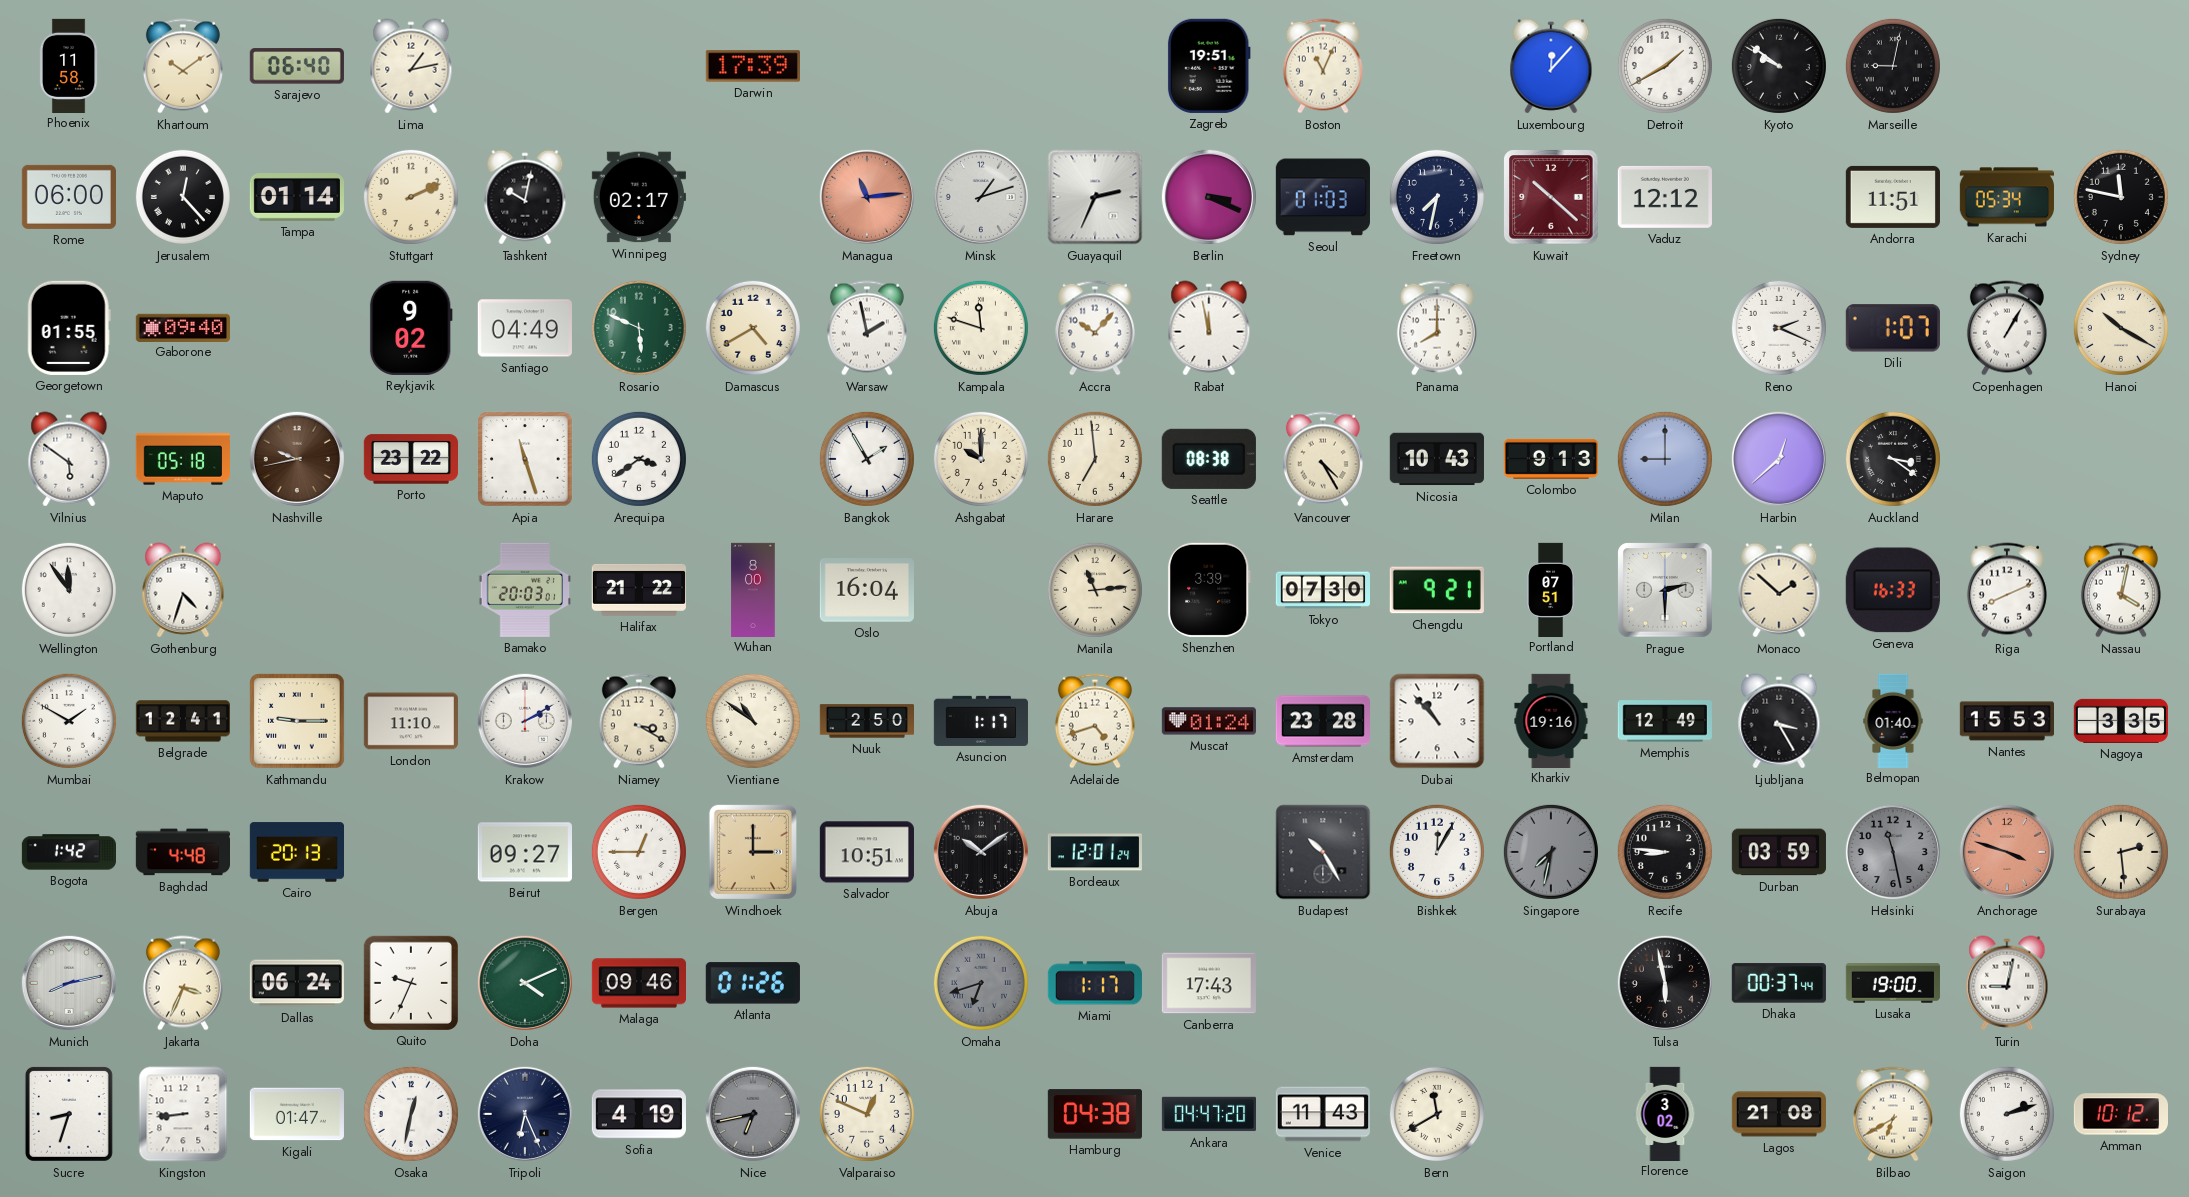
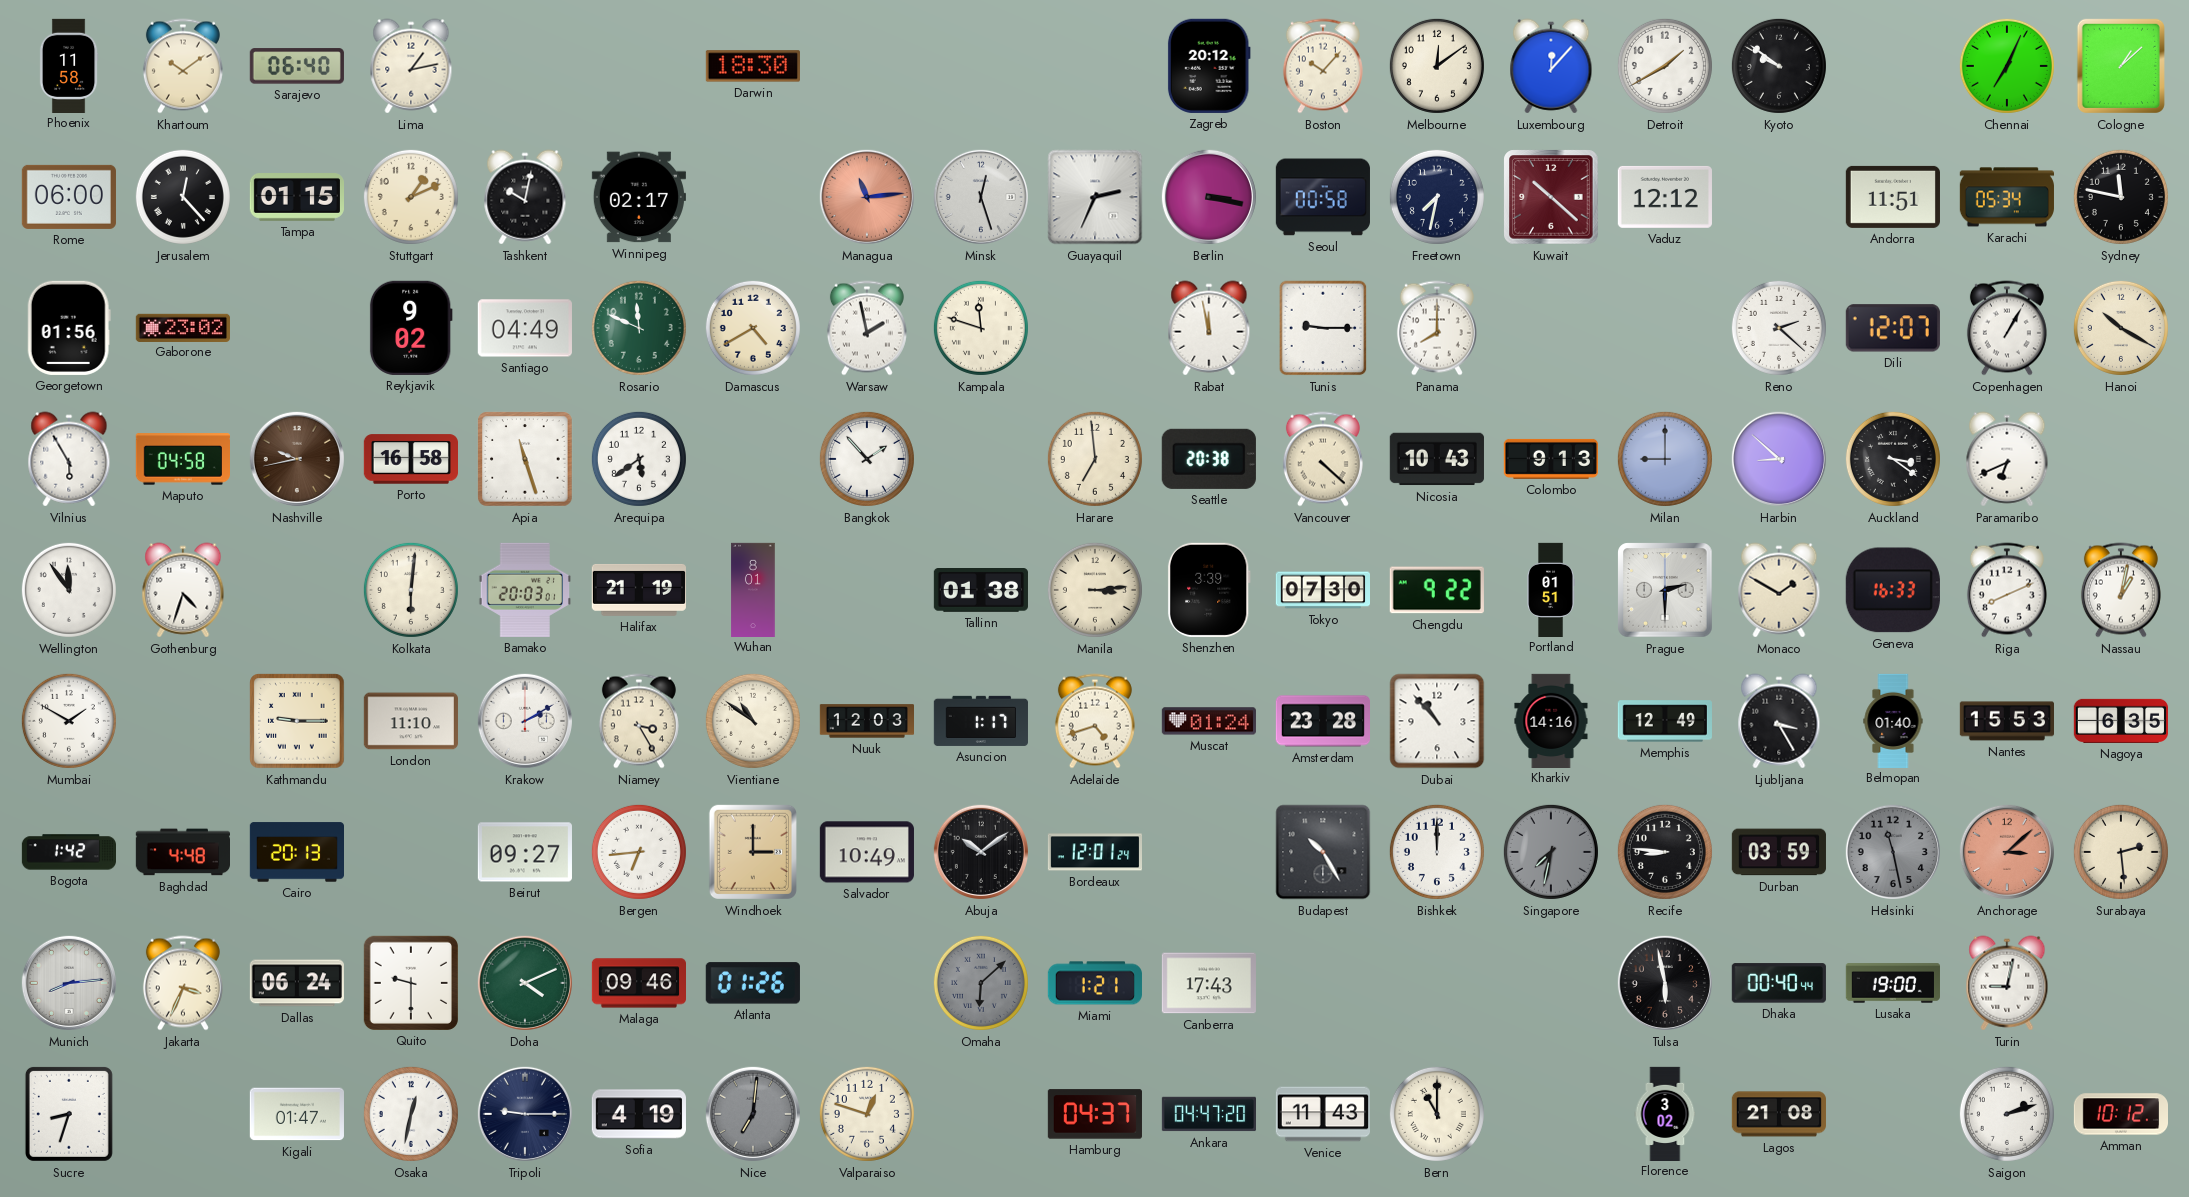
Darwin: 17:39 -> 18:30
Zagreb: 19:51 -> 20:12
Boston: 11:04 -> 10:07
Melbourne: none -> 12:09
Marseille: 9:02 -> none
Chennai: none -> 7:04
Cologne: none -> 1:08
Tampa: 01:14 -> 01:15
Stuttgart: 2:11 -> 1:11
Minsk: 1:12 -> 12:27
Berlin: 3:19 -> 3:17
Seoul: 01:03 -> 00:58
Georgetown: 01:55 -> 01:56
Gaborone: 09:40 -> 23:02
Rosario: 5:49 -> 11:49
Accra: 10:07 -> none
Tunis: none -> 9:15
Reno: 2:19 -> 2:22
Dili: 1:07 -> 12:07
Vilnius: 5:51 -> 5:55
Maputo: 05:18 -> 04:58
Porto: 23:22 -> 16:58
Arequipa: 3:39 -> 5:39
Bangkok: 1:55 -> 1:53
Ashgabat: 10:00 -> none
Seattle: 08:38 -> 20:38
Vancouver: 4:25 -> 4:22
Harbin: 12:38 -> 8:52
Paramaribo: none -> 6:41
Kolkata: none -> 6:01
Halifax: 21:22 -> 21:19
Wuhan: 8:00 -> 8:01
Oslo: 16:04 -> none
Tallinn: none -> 01:38
Manila: 11:14 -> 3:14
Chengdu: 9:21 -> 9:22
Portland: 07:51 -> 01:51
Monaco: 1:52 -> 1:50
Nassau: 4:02 -> 1:02
Belgrade: 12:41 -> none
Niamey: 3:20 -> 3:25
Nuuk: 2:50 -> 12:03
Kharkiv: 19:16 -> 14:16
Nagoya: 3:35 -> 6:35
Bergen: 12:45 -> 6:44
Salvador: 10:51 -> 10:49
Bishkek: 12:05 -> 12:00
Anchorage: 3:48 -> 3:08
Munich: 8:13 -> 8:14
Quito: 9:34 -> 9:30
Omaha: 6:42 -> 6:08
Miami: 1:17 -> 1:21
Dhaka: 00:37 -> 00:40
Kingston: 8:44 -> none
Tripoli: 6:26 -> 9:15
Nice: 6:43 -> 7:01
Valparaiso: 12:49 -> 12:48
Hamburg: 04:38 -> 04:37
Bern: 11:40 -> 11:00
Bilbao: 6:40 -> none
